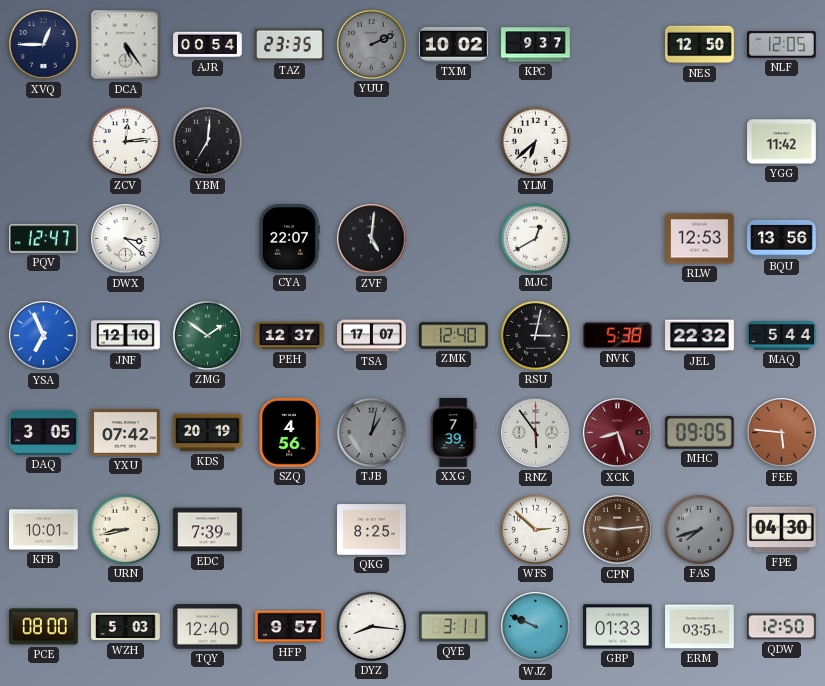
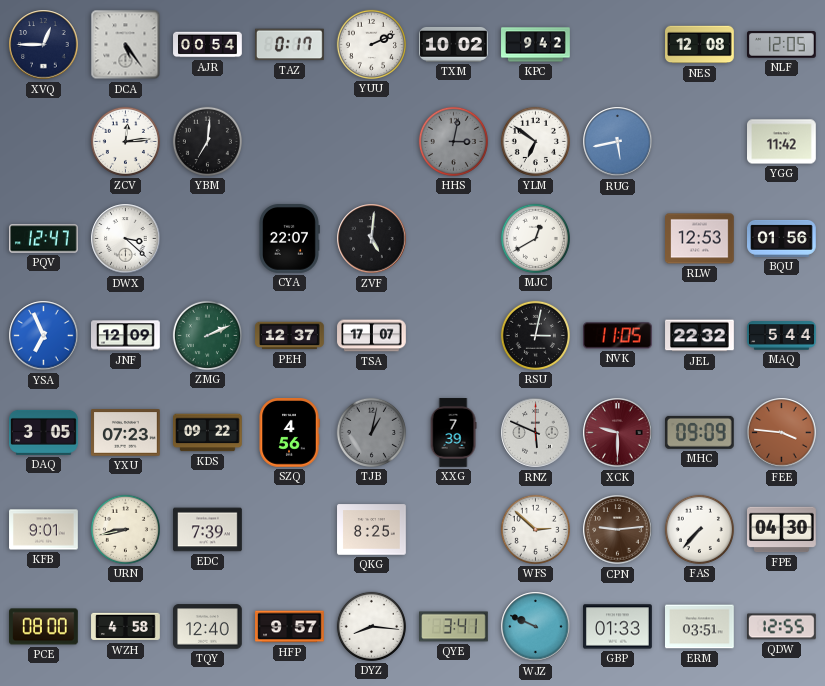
TAZ: 23:35 -> 0:17
YUU dial: grey -> white
KPC: 9:37 -> 9:42
NES: 12:50 -> 12:08
HHS: none -> 3:02
YLM: 6:38 -> 6:51
RUG: none -> 5:43
BQU: 13:56 -> 01:56
JNF: 12:10 -> 12:09
ZMG: 1:51 -> 2:11
ZMK: 12:40 -> none
NVK: 5:38 -> 11:05
YXU: 07:42 -> 07:23
KDS: 20:19 -> 09:22
RNZ: 5:54 -> 5:49
XCK: 8:27 -> 9:30
MHC: 09:05 -> 09:09
FEE: 5:46 -> 3:46
KFB: 10:01 -> 9:01
FAS: 7:42 -> 7:37
FAS dial: grey -> white
WZH: 5:03 -> 4:58
QYE: 3:11 -> 3:41
QDW: 12:50 -> 12:55
